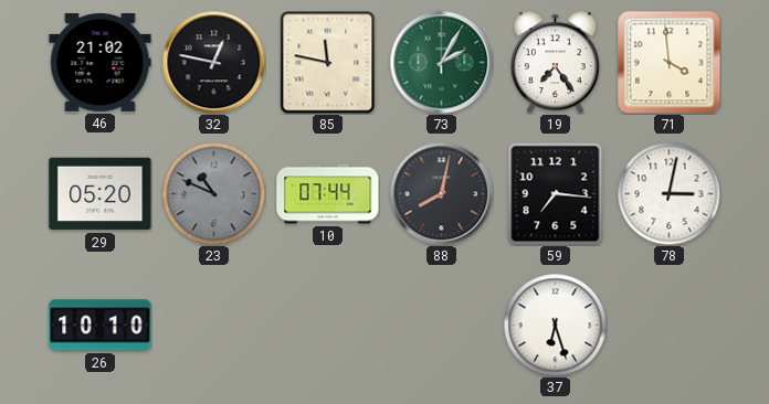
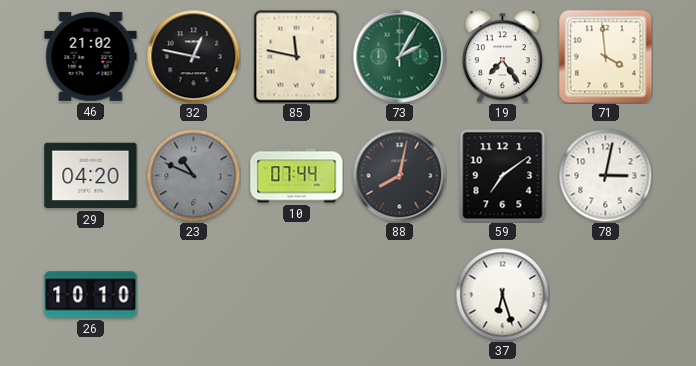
29: 05:20 -> 04:20
59: 7:16 -> 7:09
